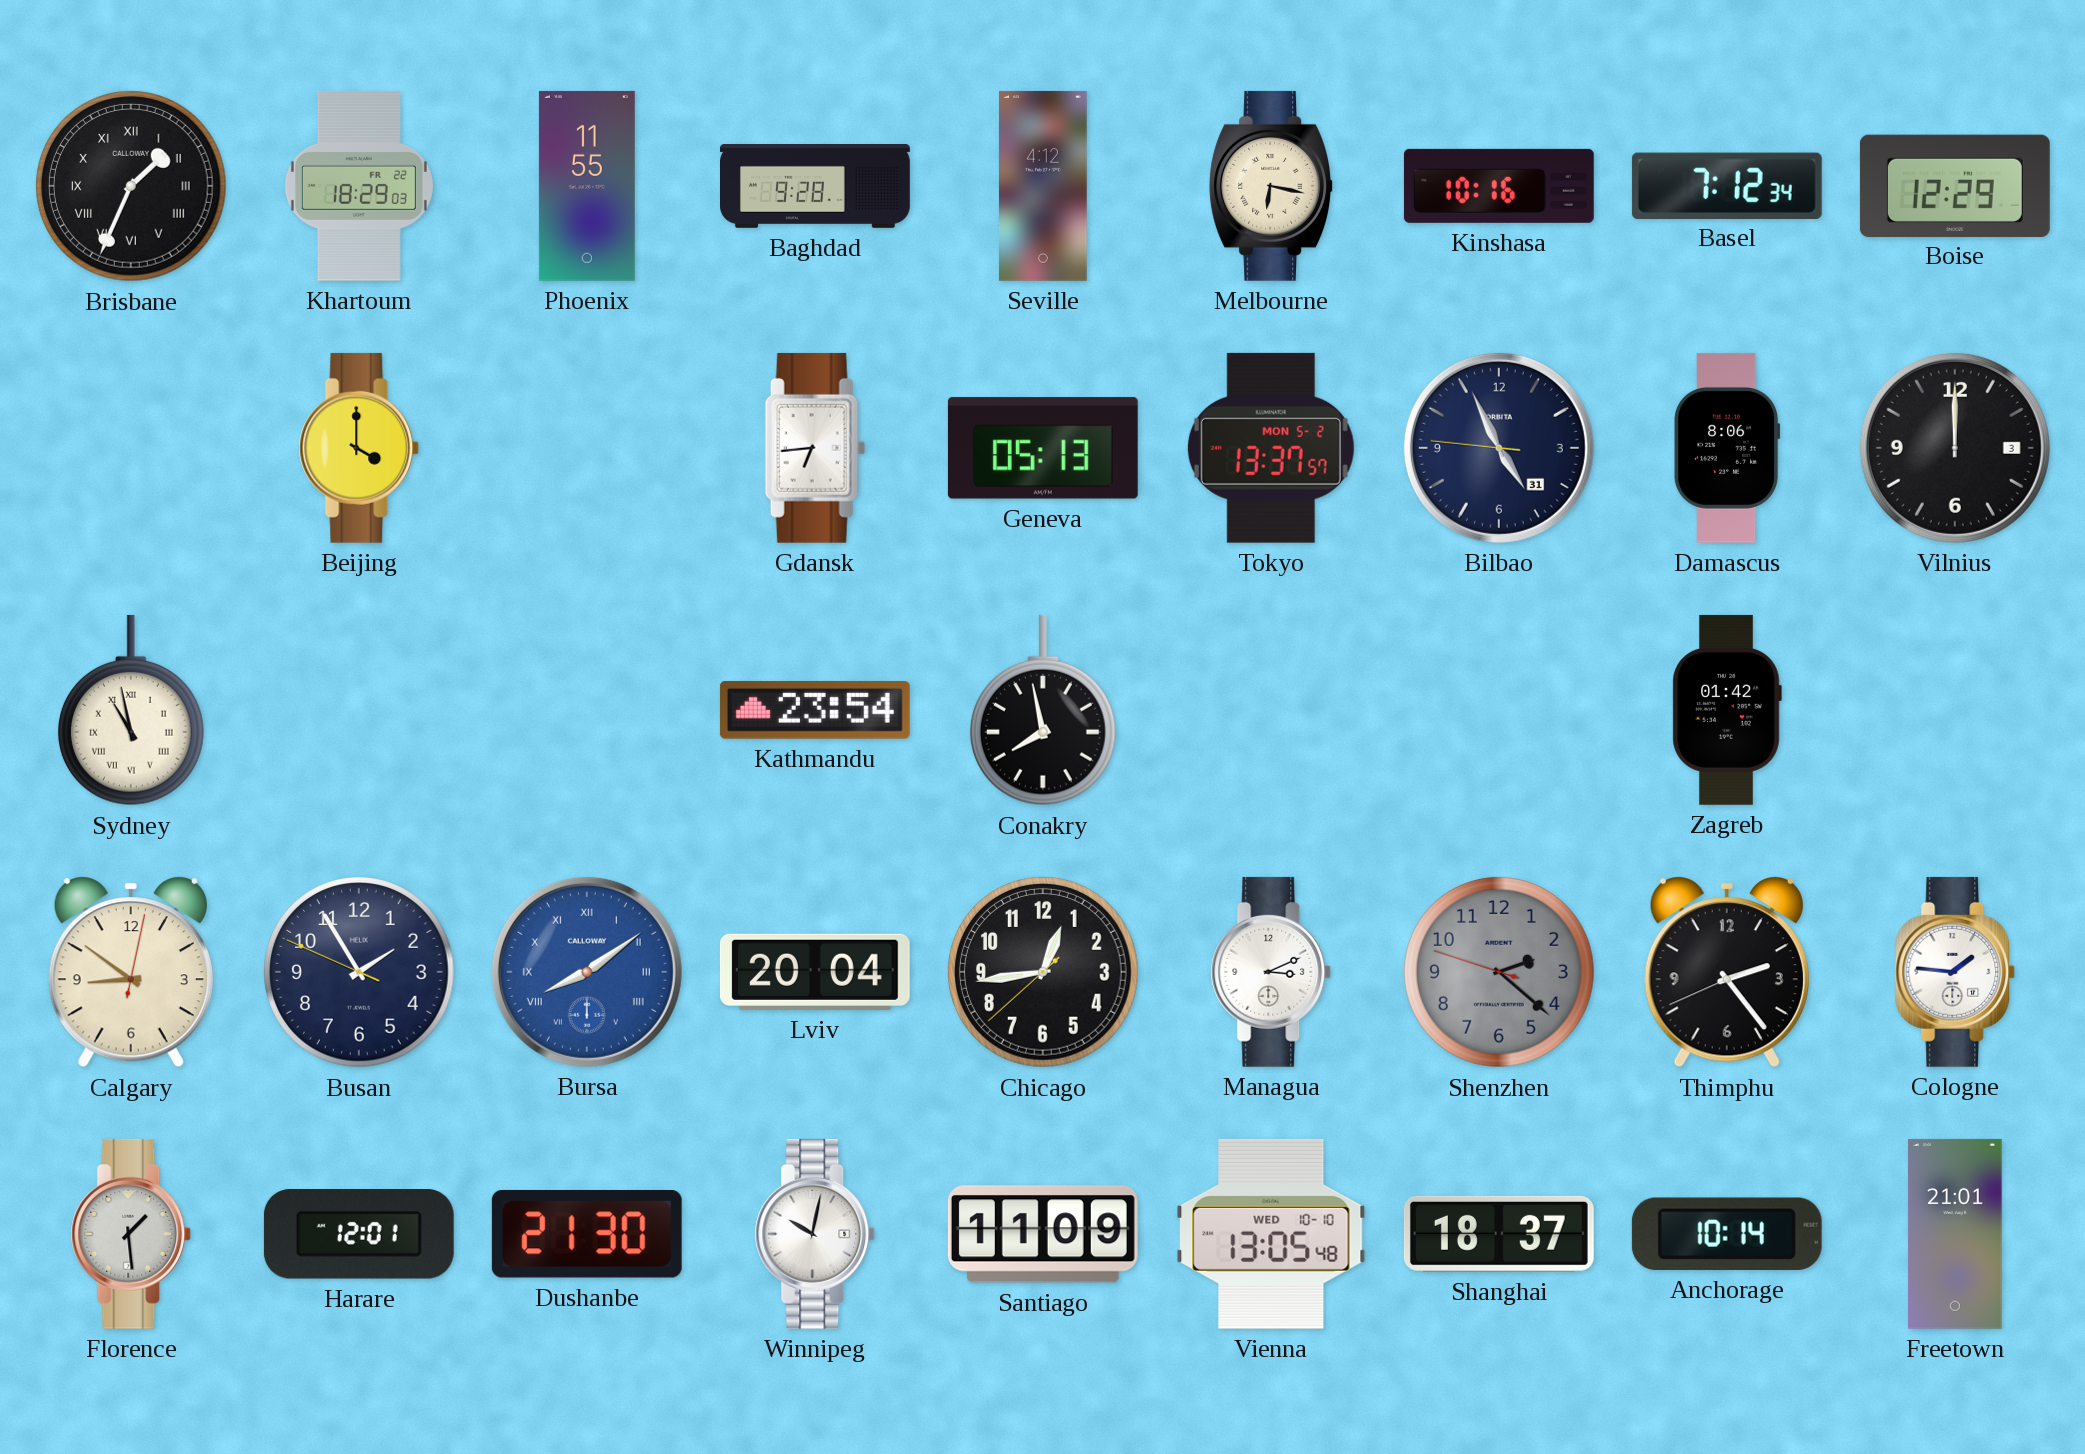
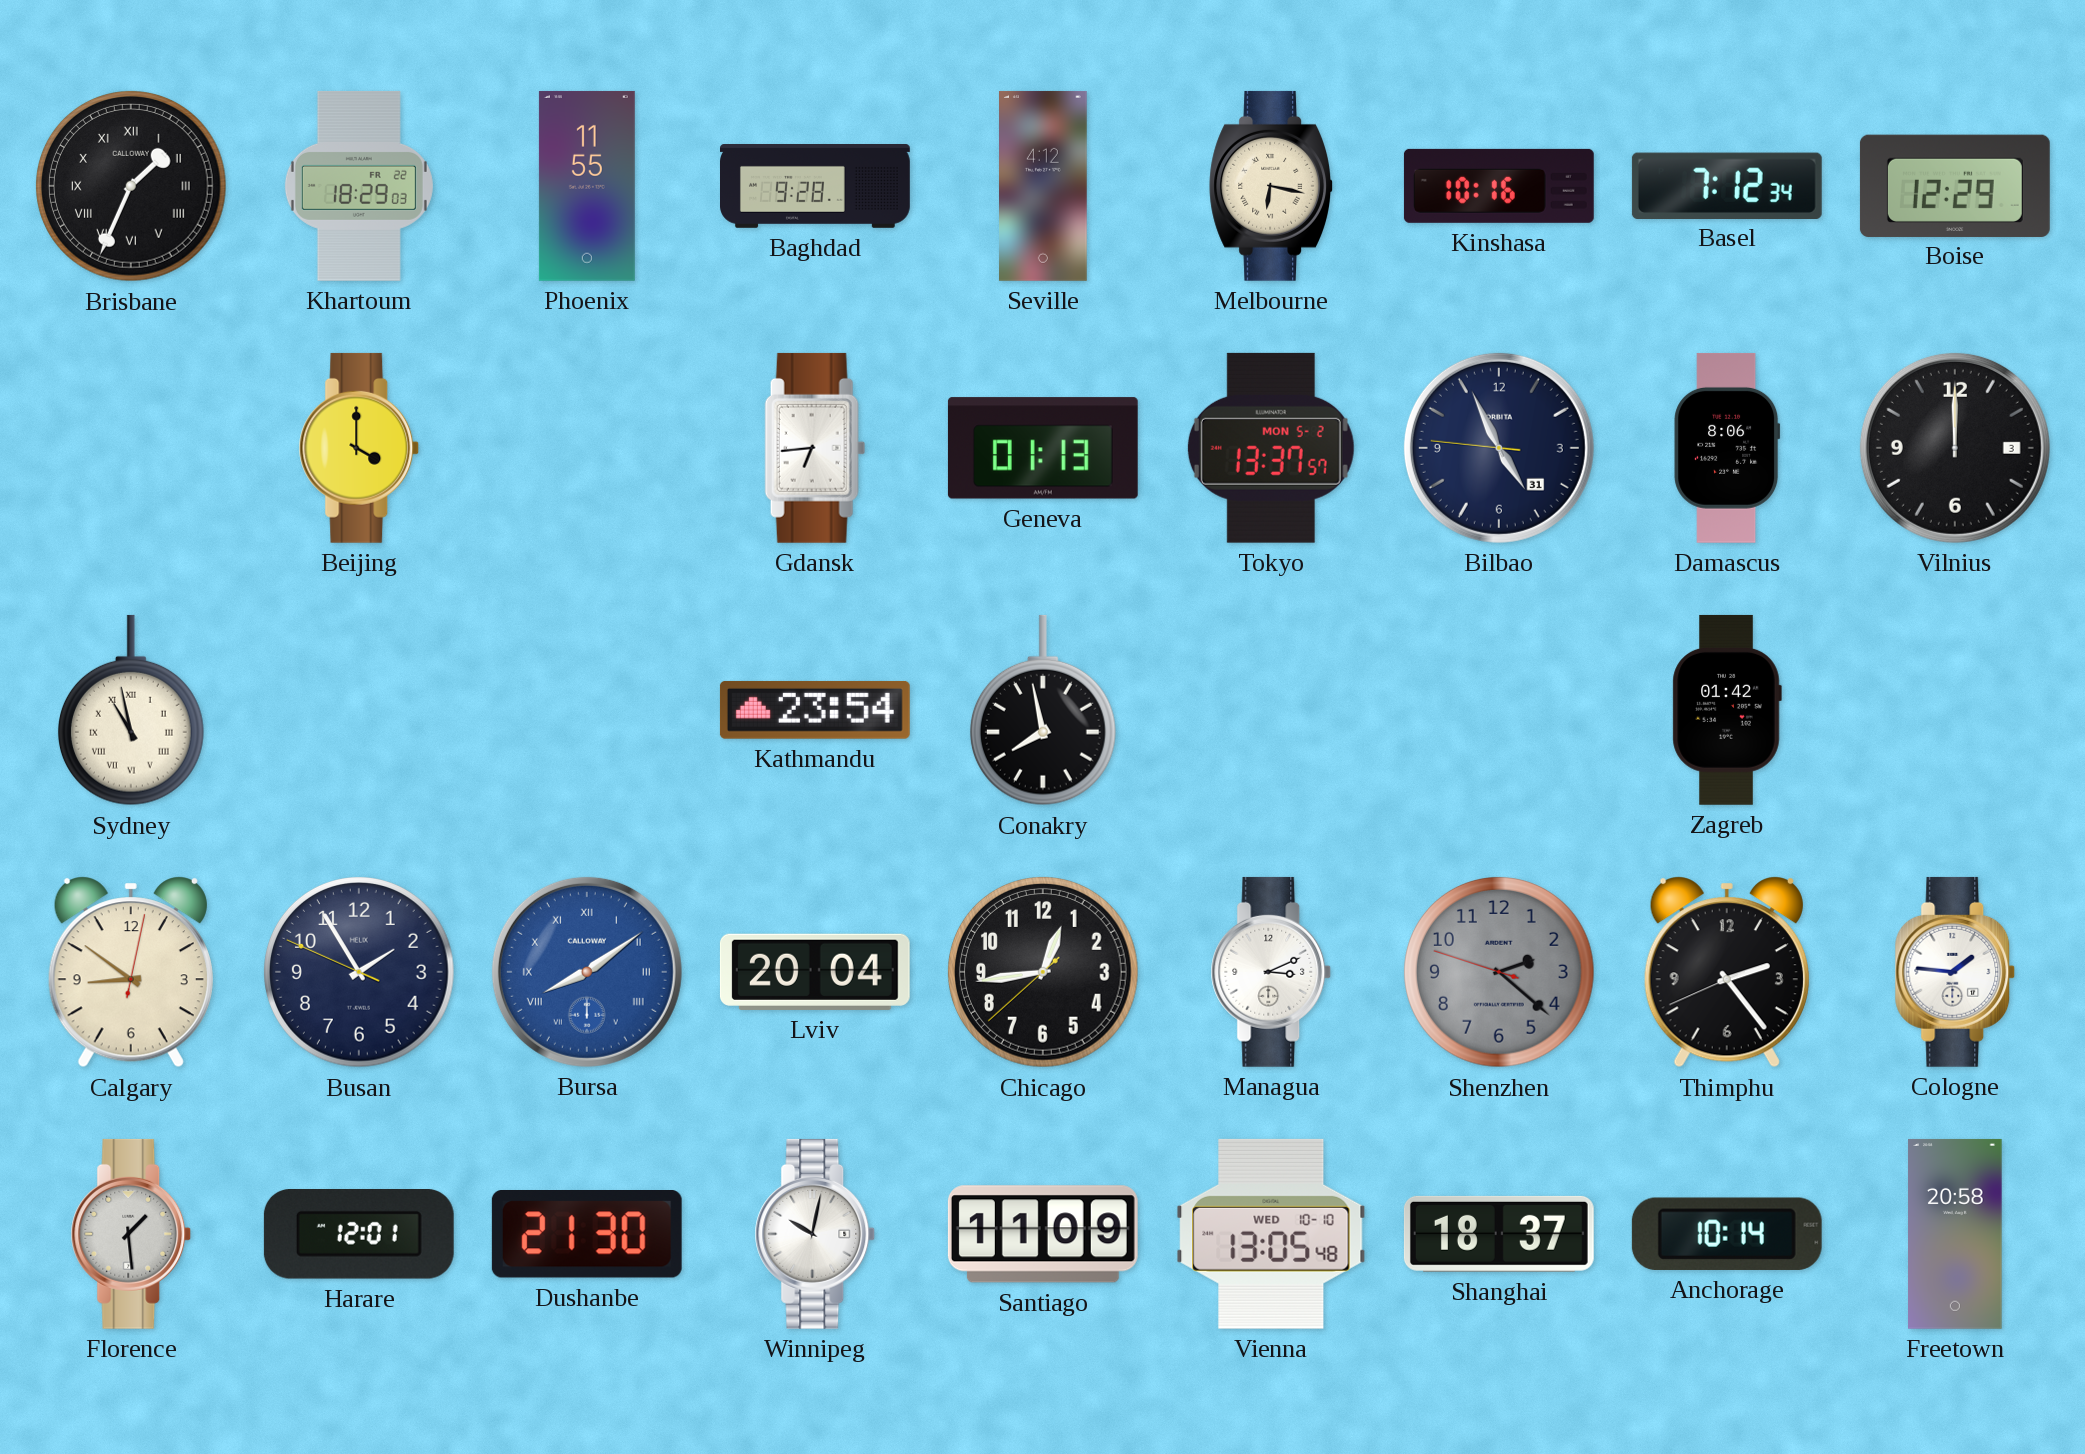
Geneva: 05:13 -> 01:13
Freetown: 21:01 -> 20:58
